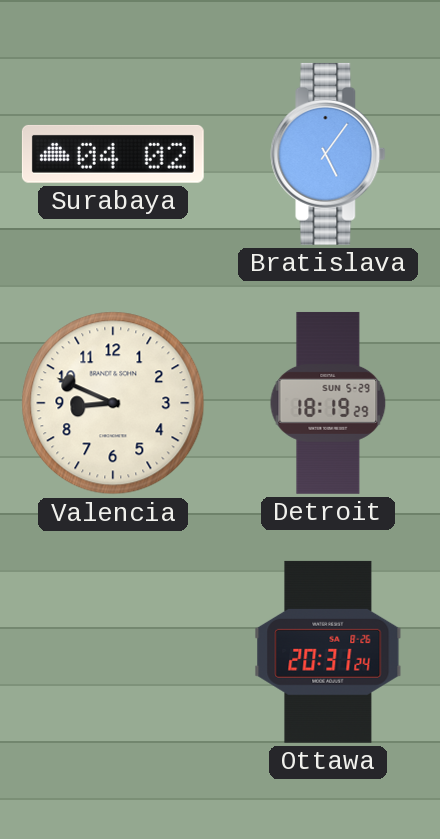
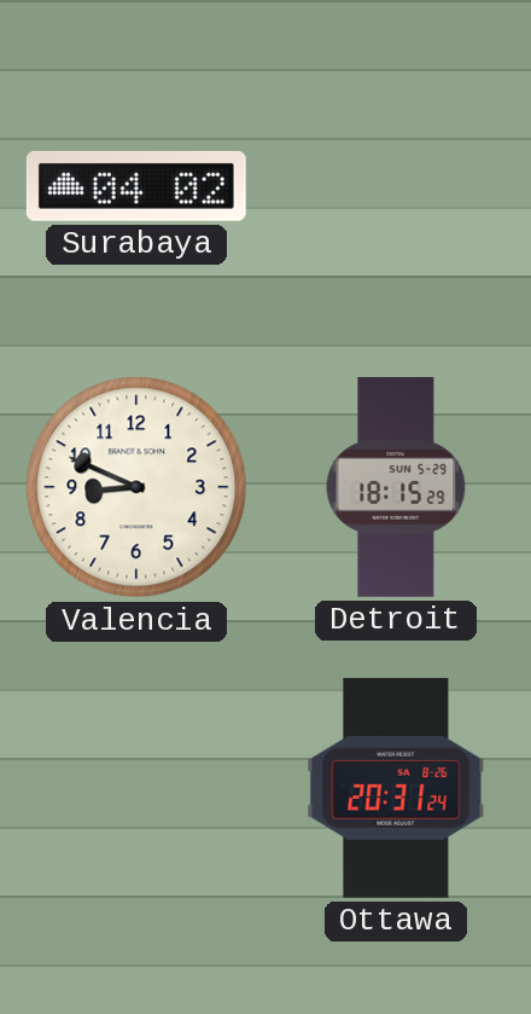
Bratislava: 5:06 -> none
Detroit: 18:19 -> 18:15
